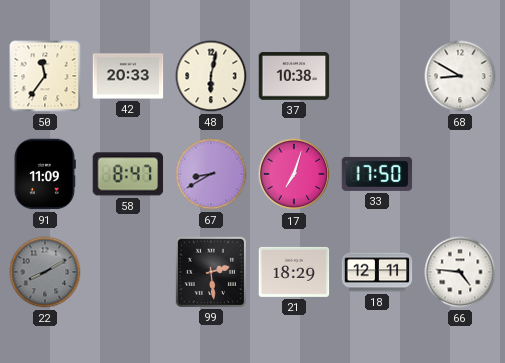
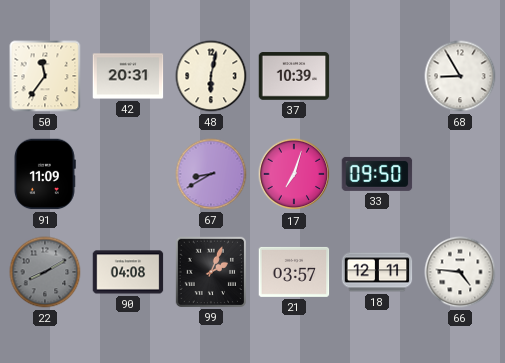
42: 20:33 -> 20:31
37: 10:38 -> 10:39
68: 8:50 -> 8:55
58: 8:47 -> none
33: 17:50 -> 09:50
90: none -> 04:08
99: 2:29 -> 2:04
21: 18:29 -> 03:57
